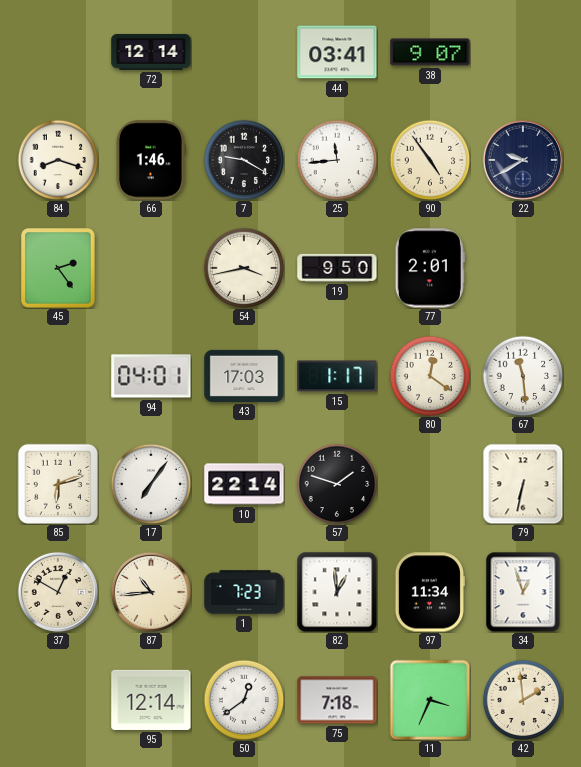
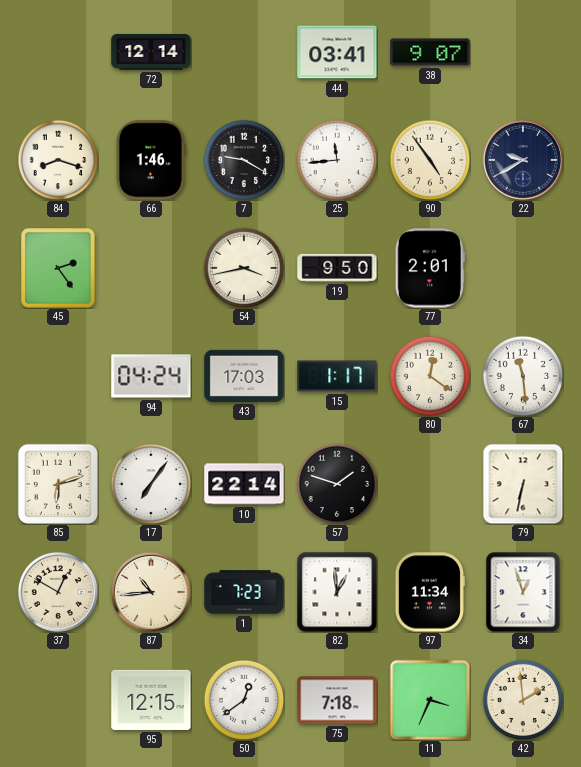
94: 04:01 -> 04:24
95: 12:14 -> 12:15
